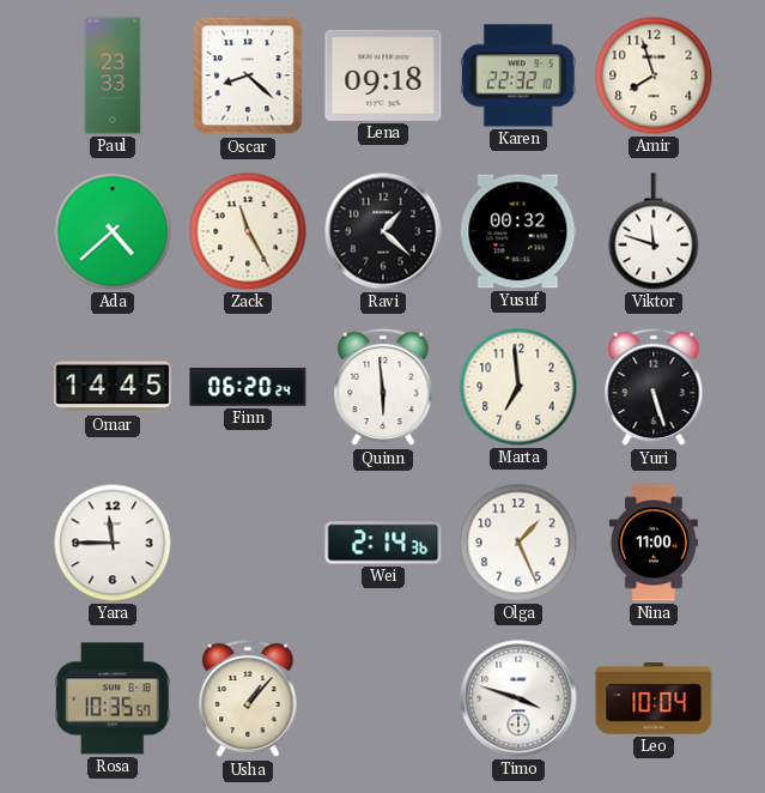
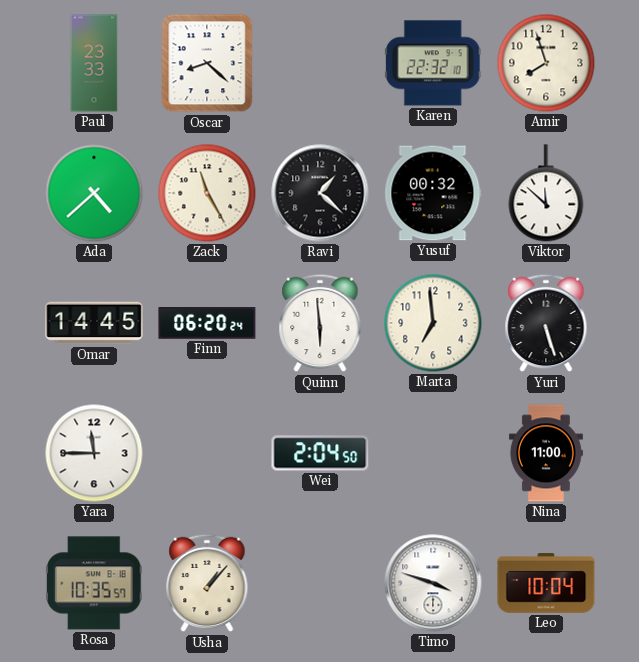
Lena: 09:18 -> none
Viktor: 11:48 -> 11:52
Wei: 2:14 -> 2:04
Olga: 1:26 -> none
